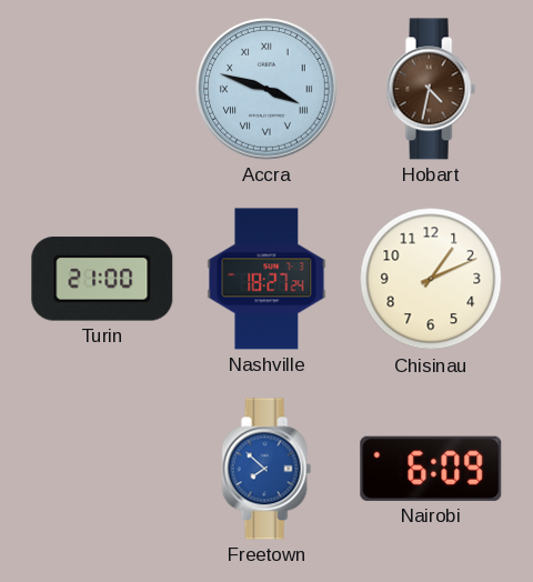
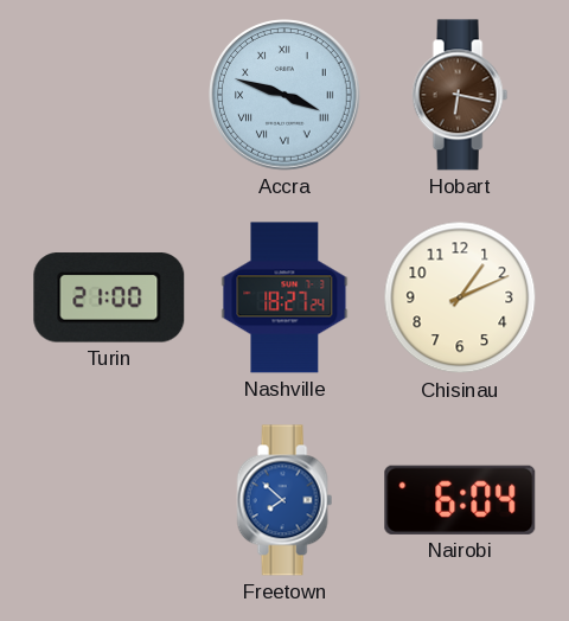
Hobart: 4:32 -> 6:17
Nairobi: 6:09 -> 6:04
